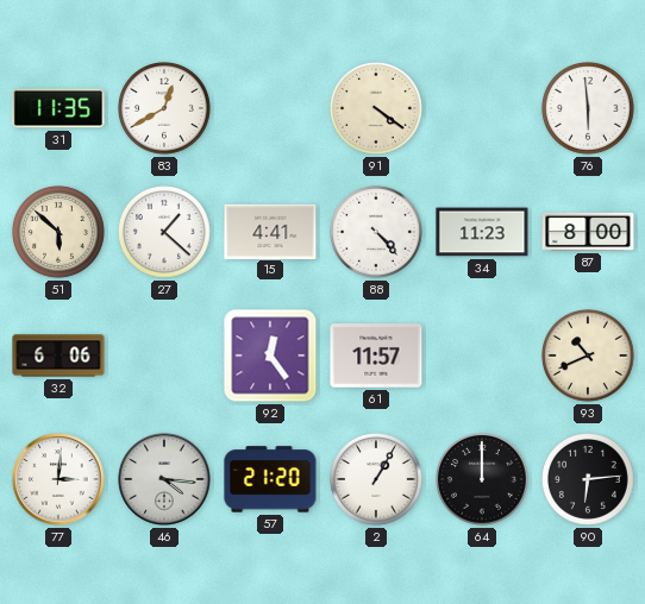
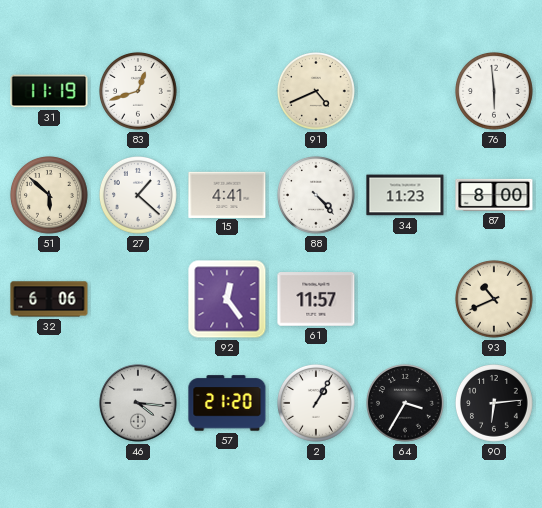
31: 11:35 -> 11:19
83: 12:40 -> 12:42
91: 4:21 -> 4:41
77: 3:01 -> none
64: 12:00 -> 3:35
